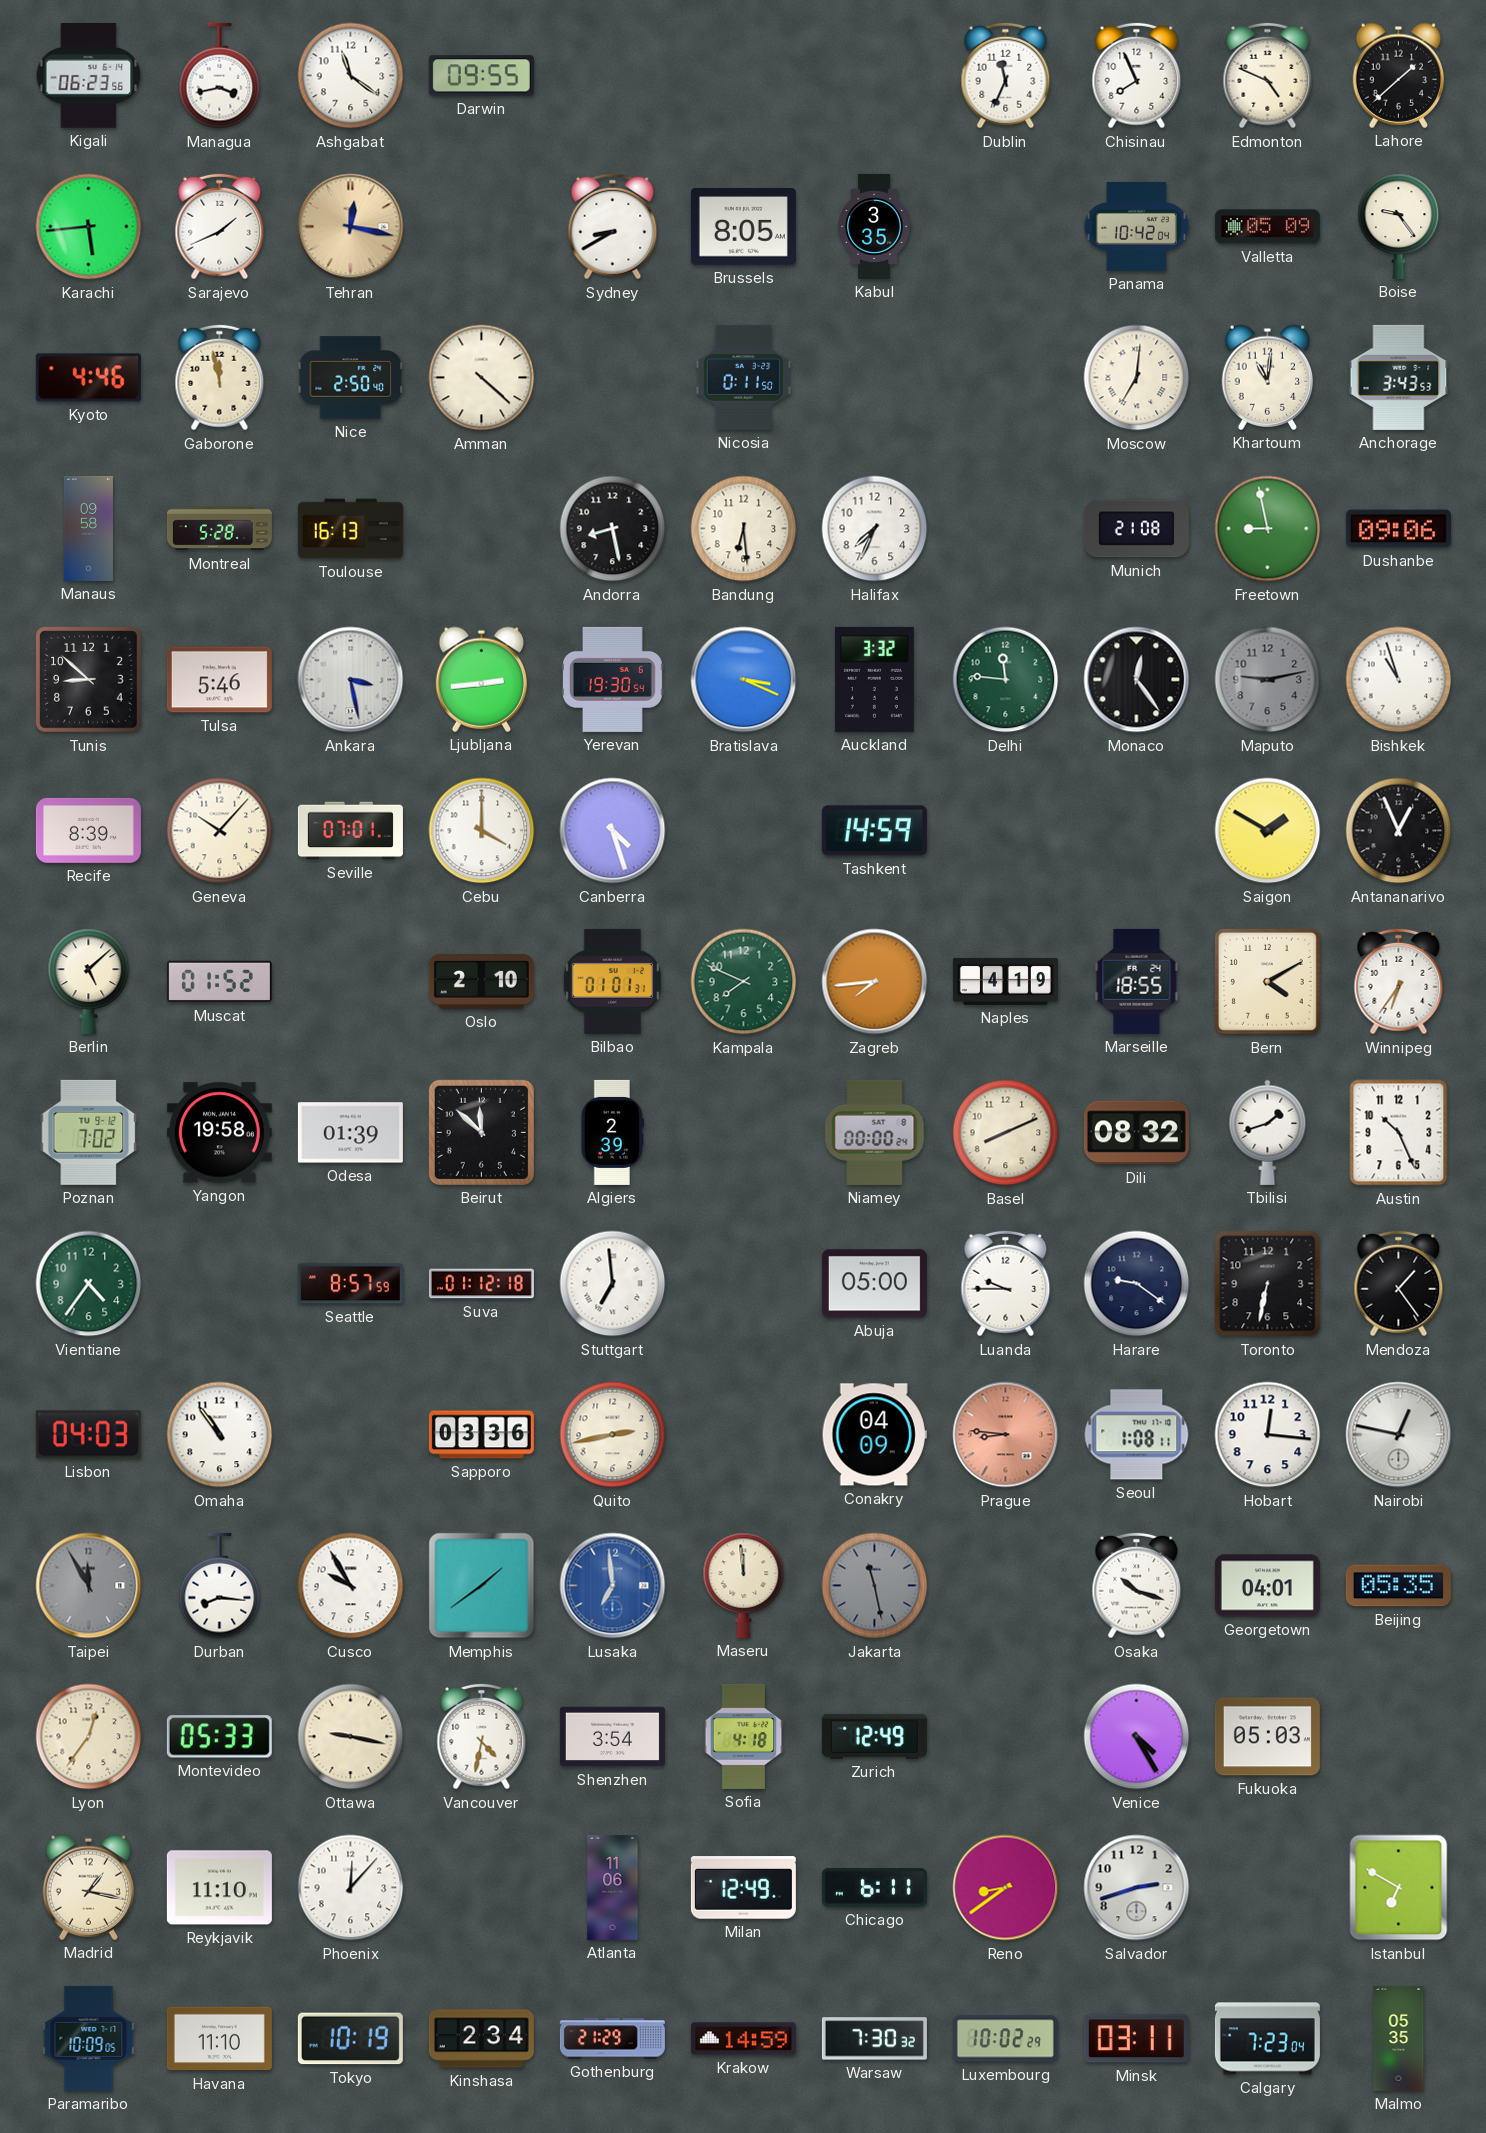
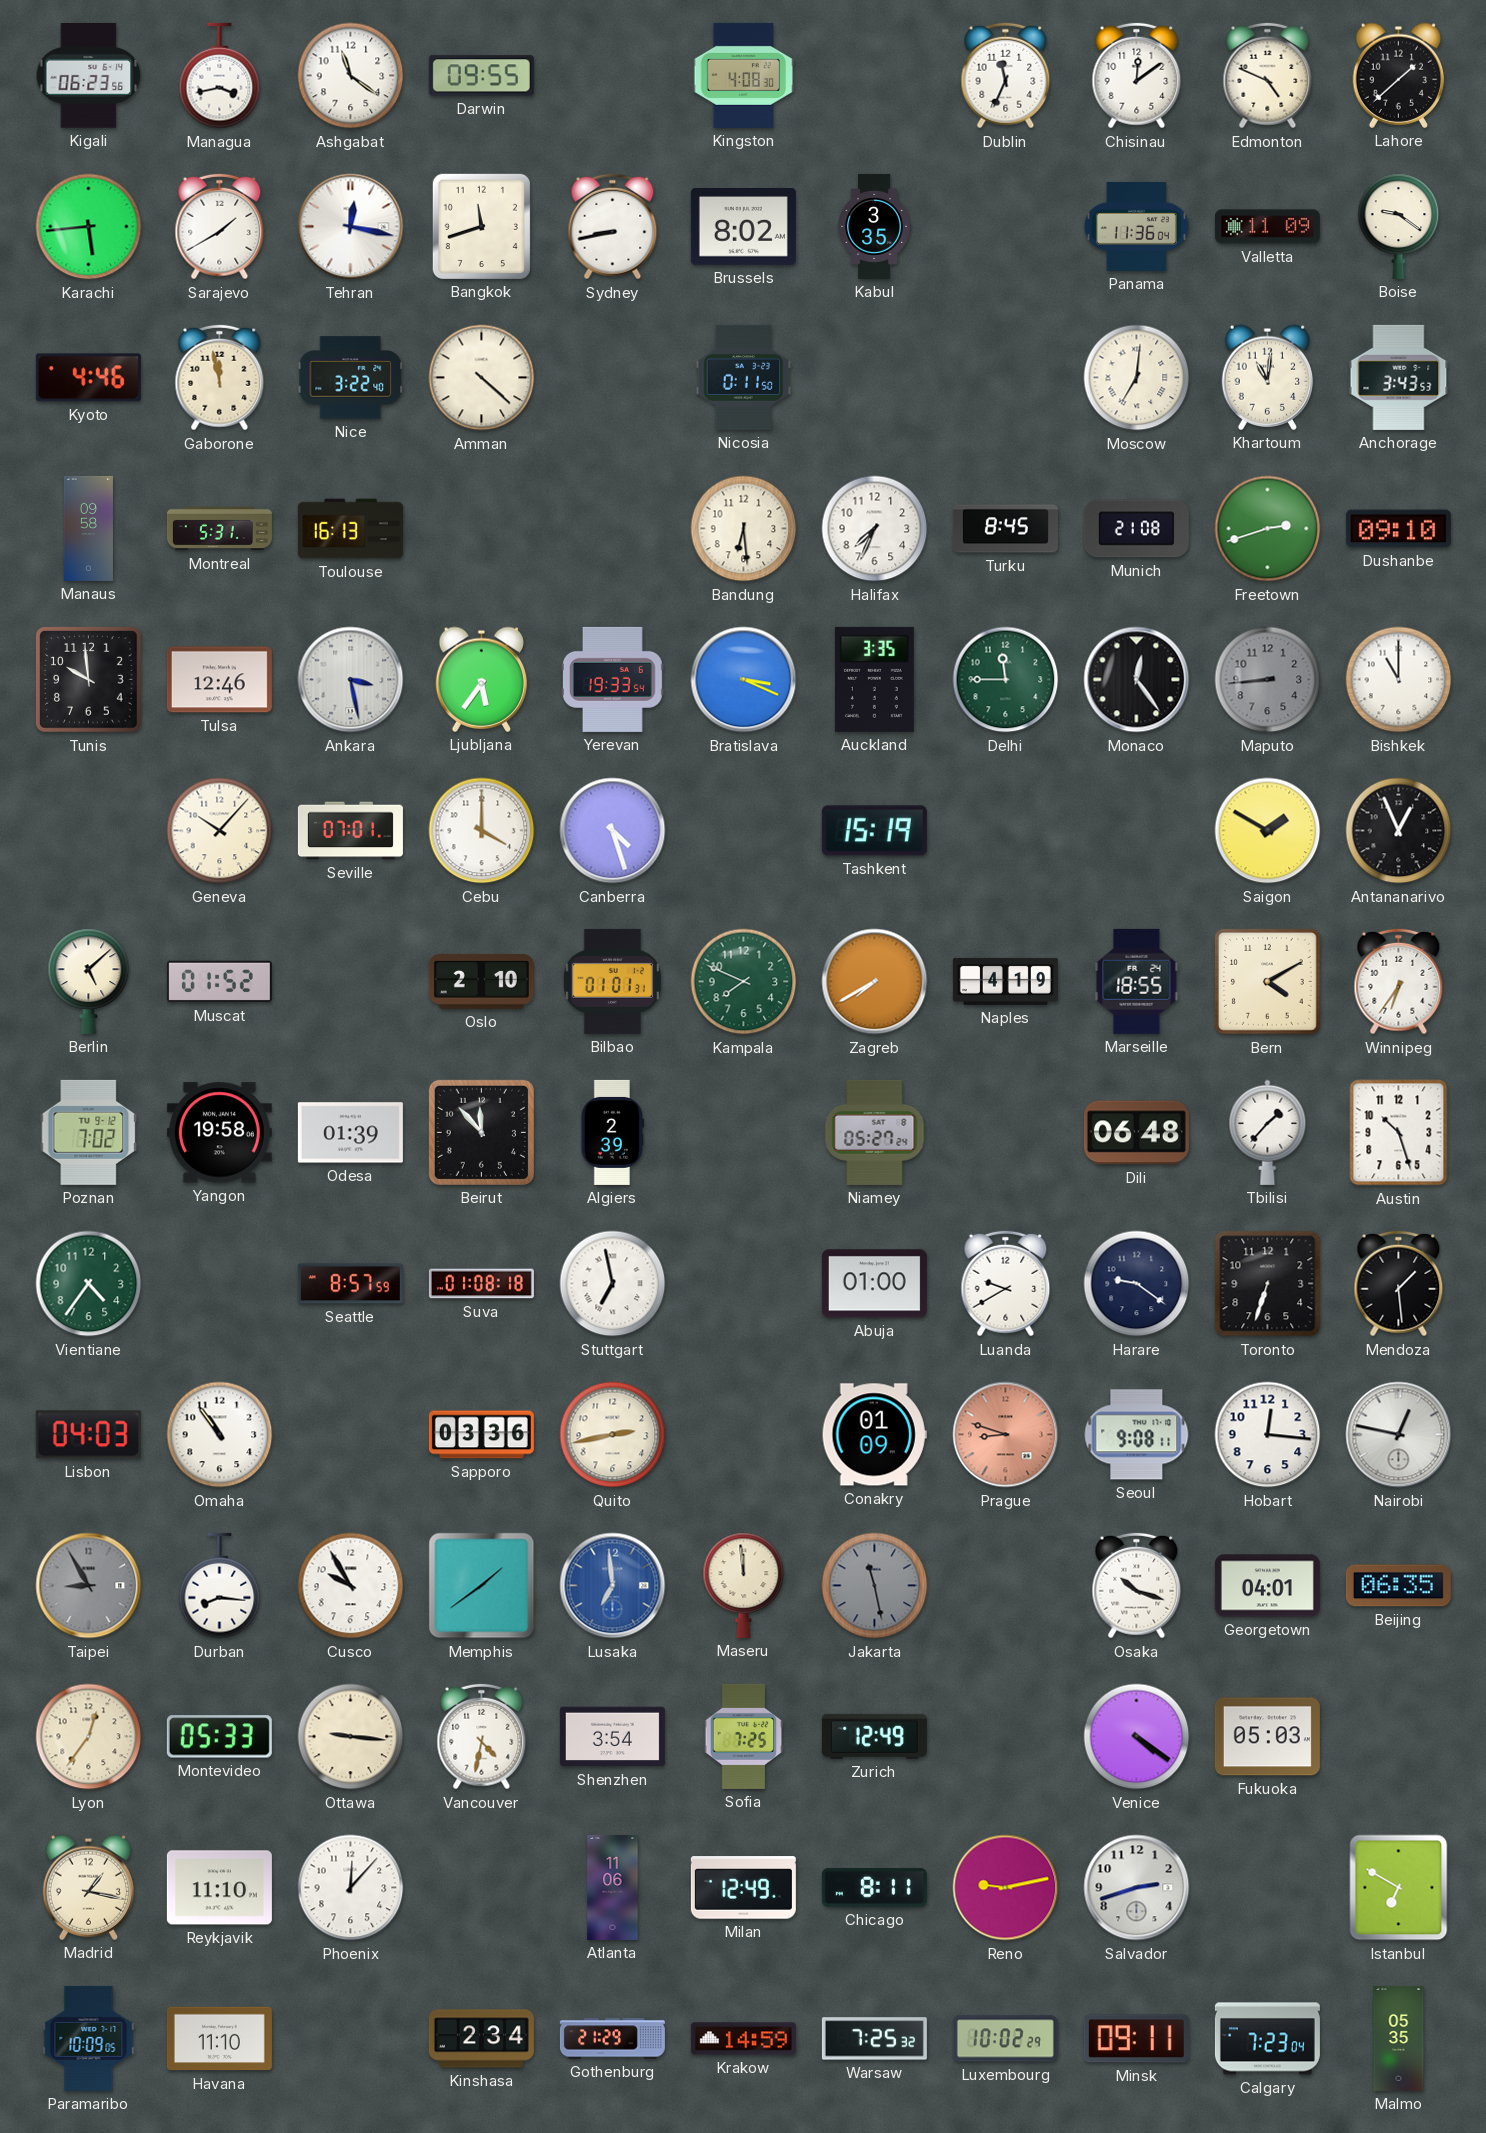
Kingston: none -> 4:08
Chisinau: 7:56 -> 12:09
Sarajevo: 1:41 -> 1:40
Tehran dial: champagne -> white
Bangkok: none -> 11:42
Sydney: 8:40 -> 8:43
Brussels: 8:05 -> 8:02
Panama: 10:42 -> 11:36
Valletta: 05:09 -> 11:09
Boise: 9:24 -> 9:21
Nice: 2:50 -> 3:22
Montreal: 5:28 -> 5:31
Andorra: 8:28 -> none
Turku: none -> 8:45
Freetown: 8:58 -> 2:42
Dushanbe: 09:06 -> 09:10
Tunis: 8:52 -> 9:59
Tulsa: 5:46 -> 12:46
Ljubljana: 2:44 -> 5:36
Yerevan: 19:30 -> 19:33
Auckland: 3:32 -> 3:35
Delhi: 11:46 -> 11:45
Maputo: 9:13 -> 8:44
Bishkek: 10:57 -> 11:00
Recife: 8:39 -> none
Tashkent: 14:59 -> 15:19
Zagreb: 7:44 -> 7:40
Beirut: 11:52 -> 11:53
Niamey: 00:00 -> 05:27
Basel: 8:11 -> none
Dili: 08:32 -> 06:48
Tbilisi: 1:42 -> 1:37
Austin: 10:26 -> 10:27
Suva: 01:12 -> 01:08
Stuttgart: 6:59 -> 6:58
Abuja: 05:00 -> 01:00
Luanda: 9:45 -> 9:40
Toronto: 6:32 -> 6:33
Mendoza: 1:24 -> 1:29
Conakry: 04:09 -> 01:09
Prague: 8:46 -> 8:48
Seoul: 1:08 -> 9:08
Taipei: 11:55 -> 8:55
Beijing: 05:35 -> 06:35
Ottawa: 9:17 -> 9:16
Sofia: 4:18 -> 7:25
Venice: 4:25 -> 4:21
Chicago: 6:11 -> 8:11
Reno: 8:39 -> 9:13
Tokyo: 10:19 -> none
Warsaw: 7:30 -> 7:25
Minsk: 03:11 -> 09:11
